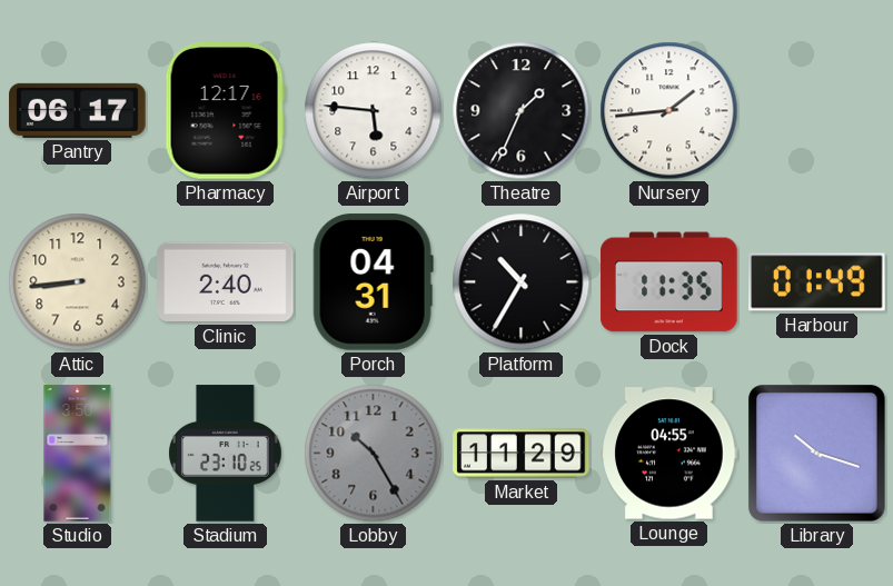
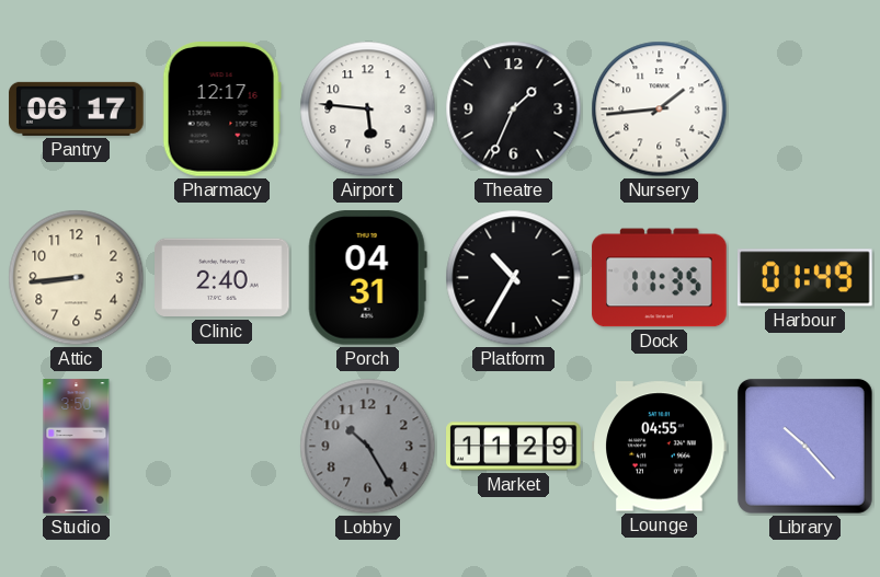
Stadium: 23:10 -> none
Library: 10:18 -> 10:23
